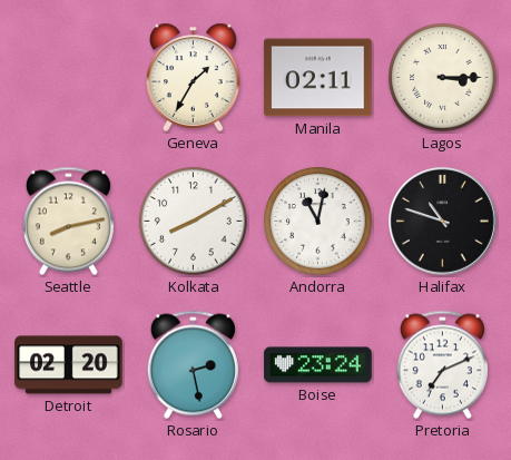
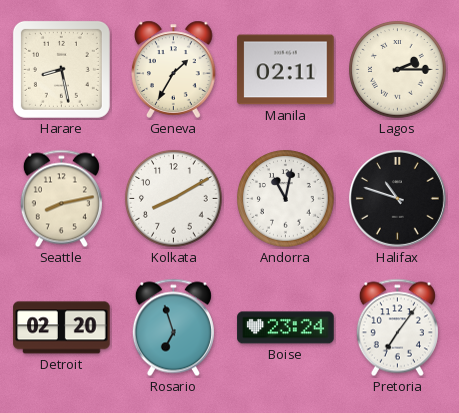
Harare: none -> 8:28
Lagos: 3:15 -> 2:15
Rosario: 2:28 -> 6:57
Pretoria: 7:11 -> 7:06
